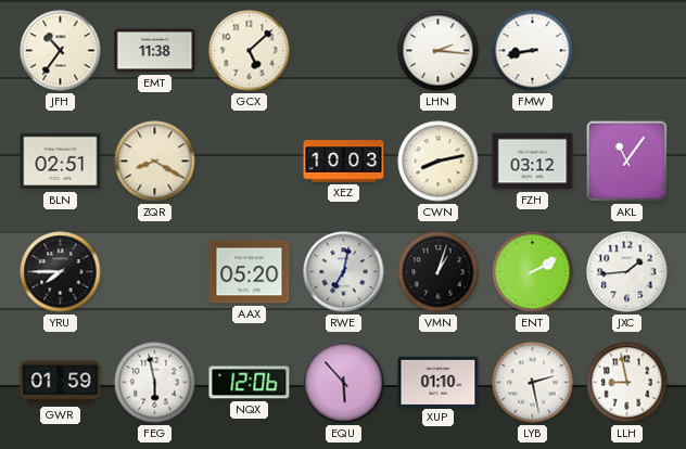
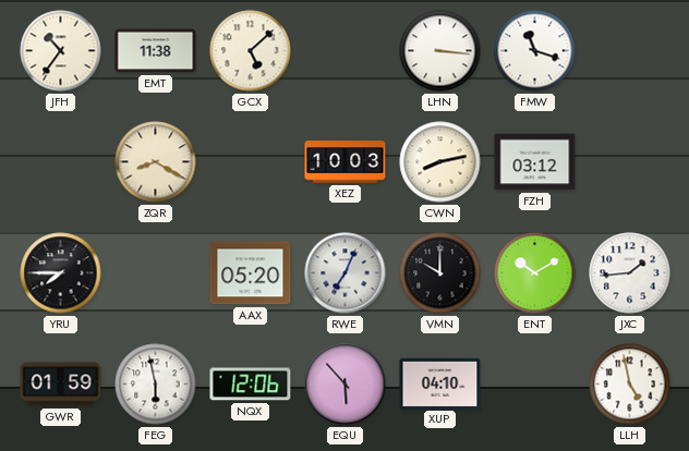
LHN: 2:16 -> 3:16
FMW: 8:43 -> 11:18
BLN: 02:51 -> none
AKL: 11:06 -> none
RWE: 7:02 -> 7:04
VMN: 1:03 -> 10:00
ENT: 2:10 -> 10:10
XUP: 01:10 -> 04:10
LYB: 2:28 -> none
LLH: 8:58 -> 4:58
